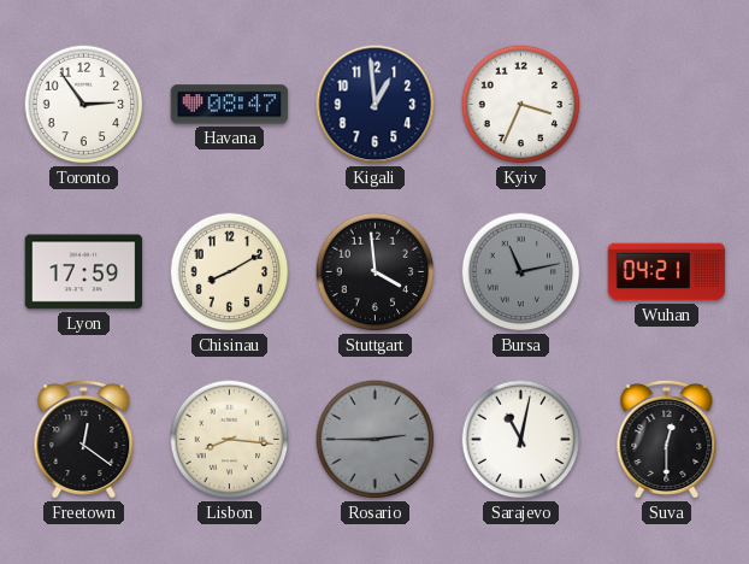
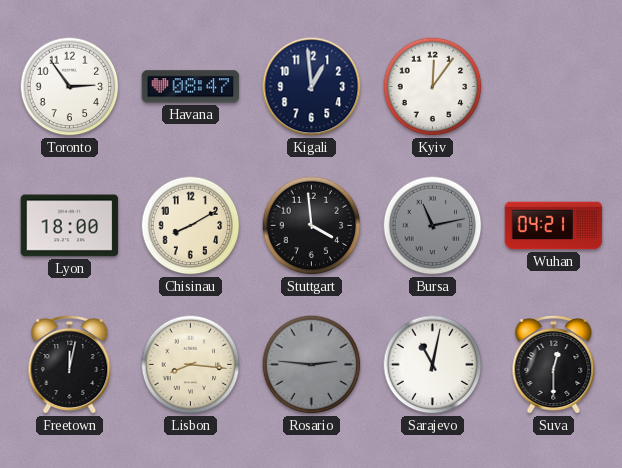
Kyiv: 3:34 -> 12:06
Lyon: 17:59 -> 18:00
Freetown: 12:21 -> 12:02
Rosario: 2:45 -> 2:46
